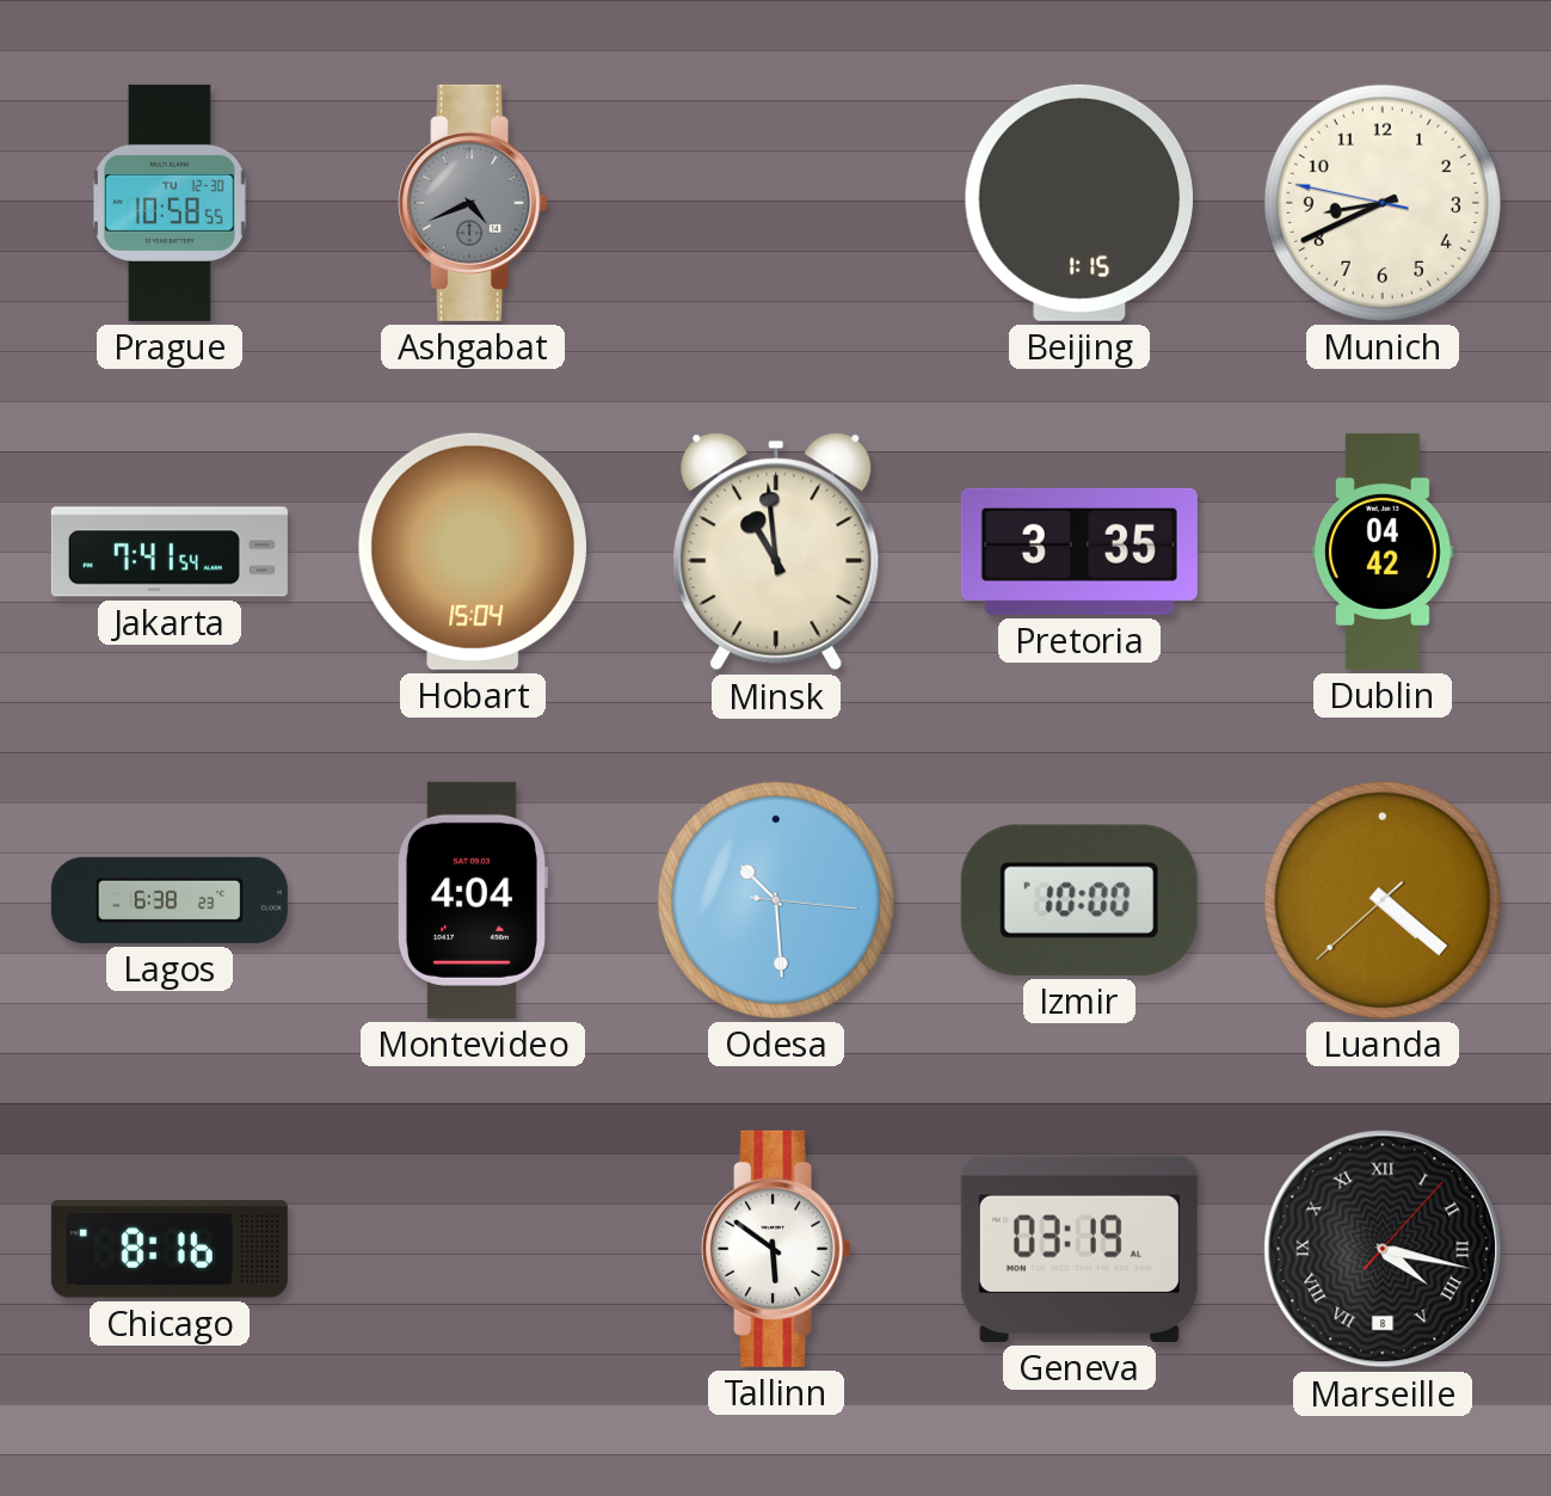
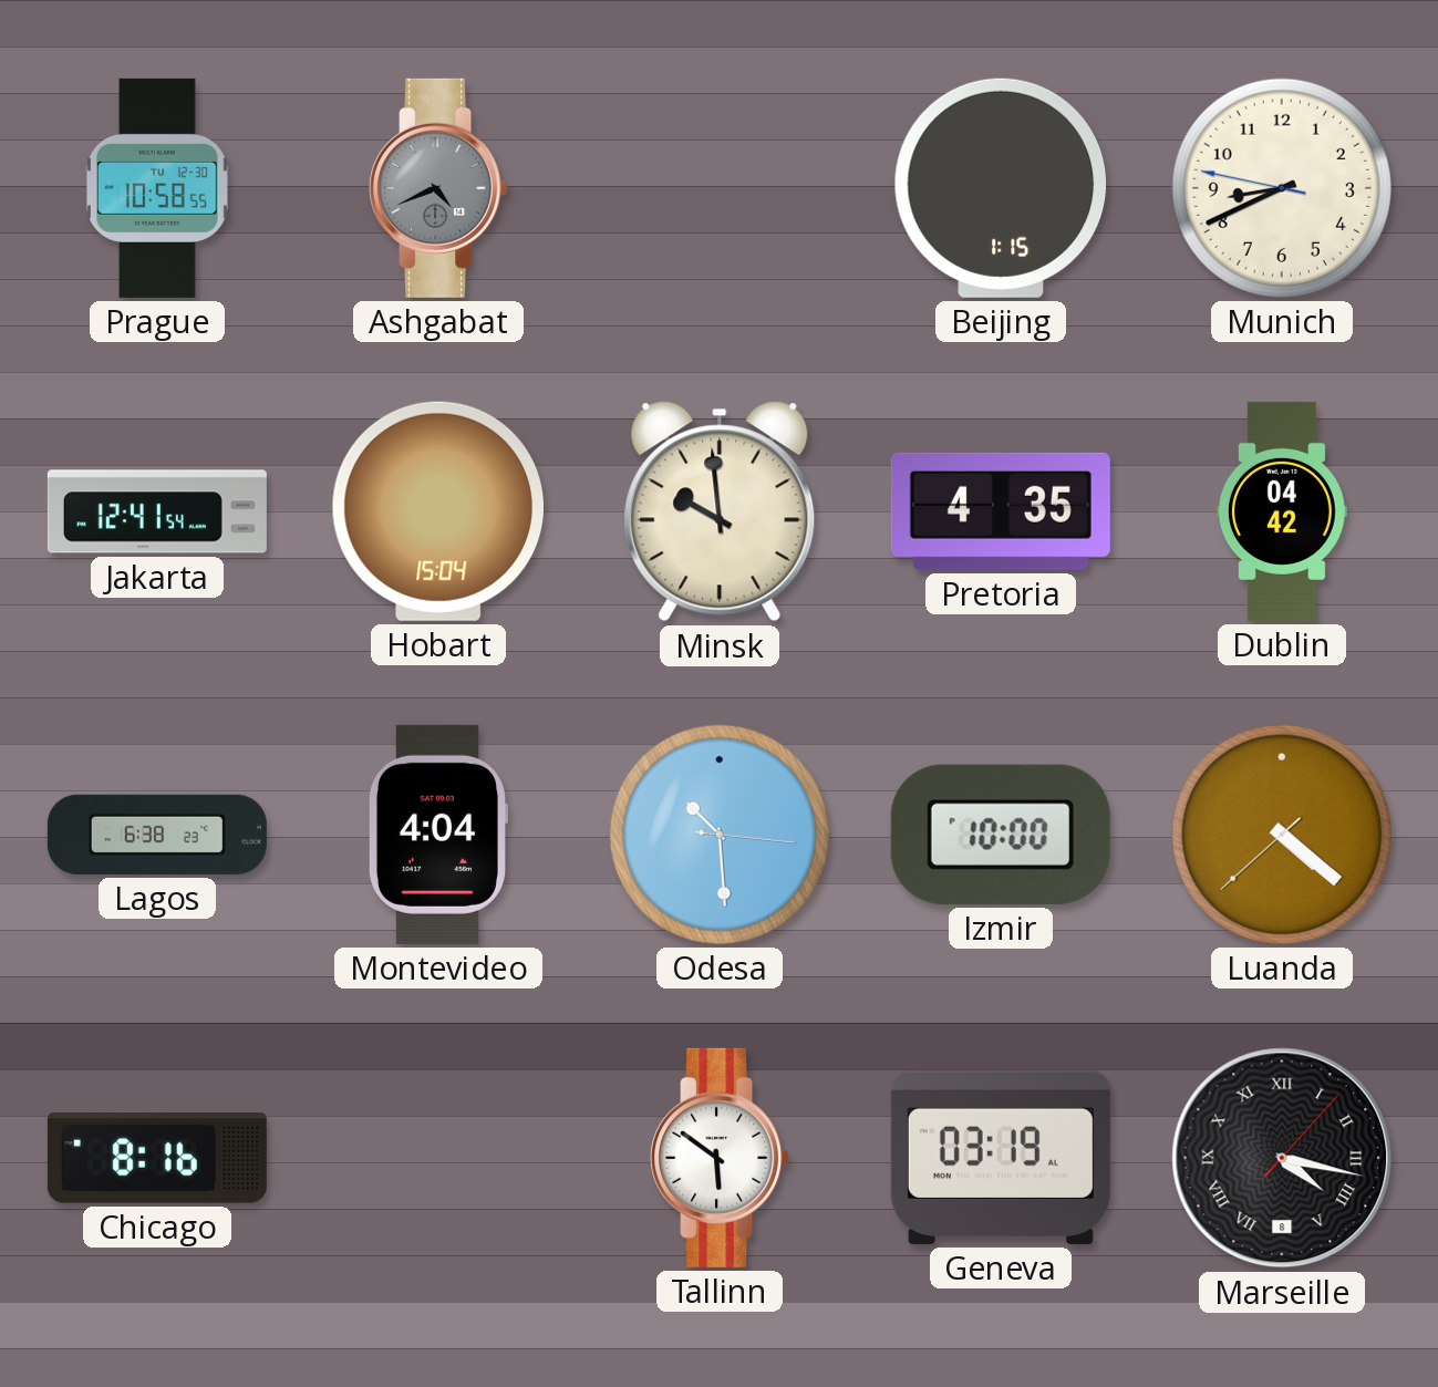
Jakarta: 7:41 -> 12:41
Minsk: 10:59 -> 9:59
Pretoria: 3:35 -> 4:35
